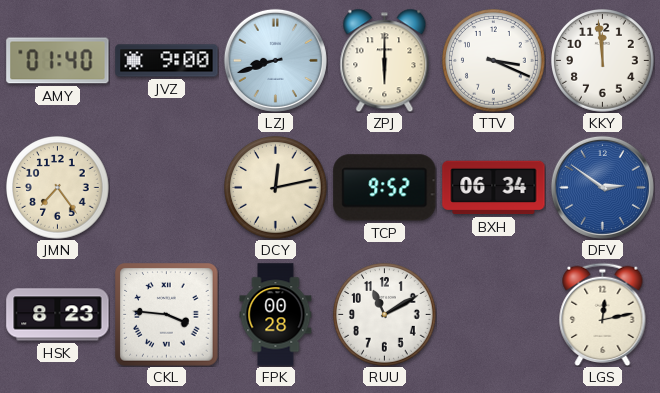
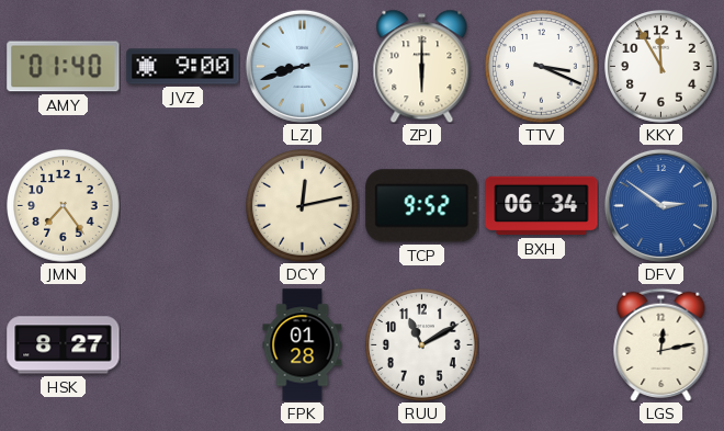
KKY: 11:59 -> 11:55
HSK: 8:23 -> 8:27
CKL: 3:46 -> none
FPK: 00:28 -> 01:28
